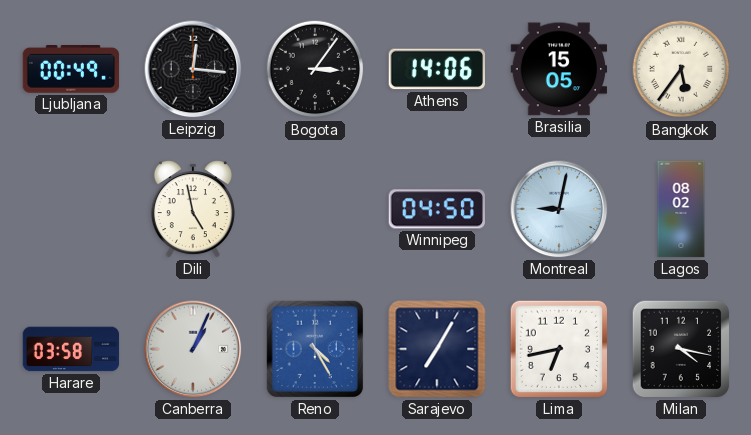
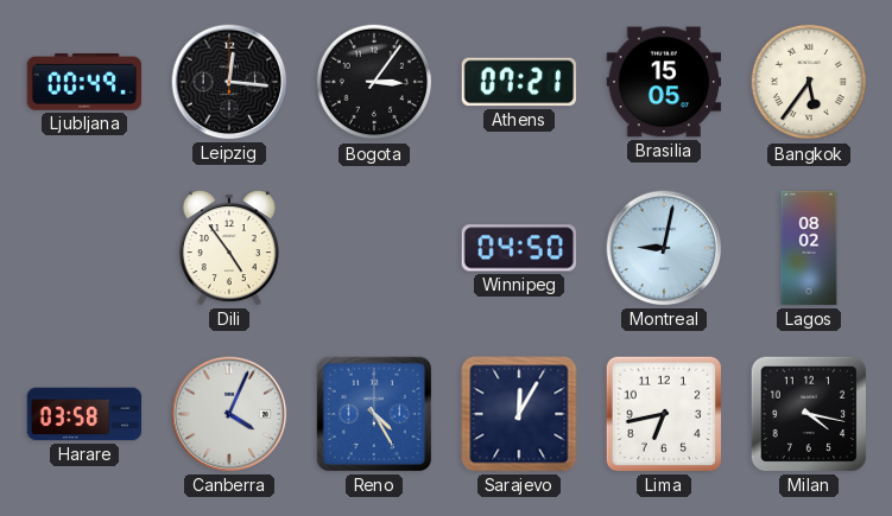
Athens: 14:06 -> 07:21
Dili: 4:58 -> 4:54
Canberra: 1:04 -> 4:04
Sarajevo: 7:05 -> 12:05
